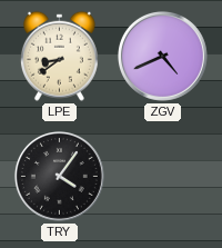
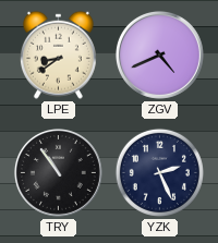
TRY: 4:06 -> 10:54
YZK: none -> 2:26
